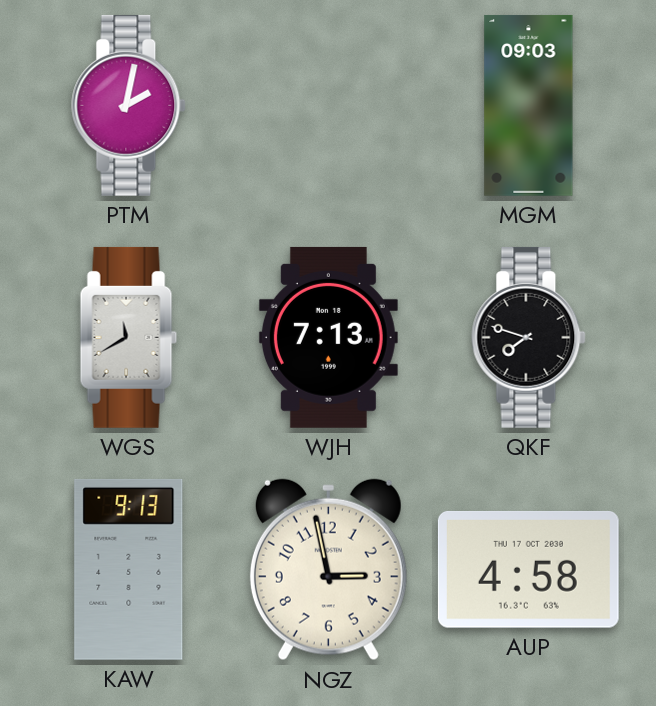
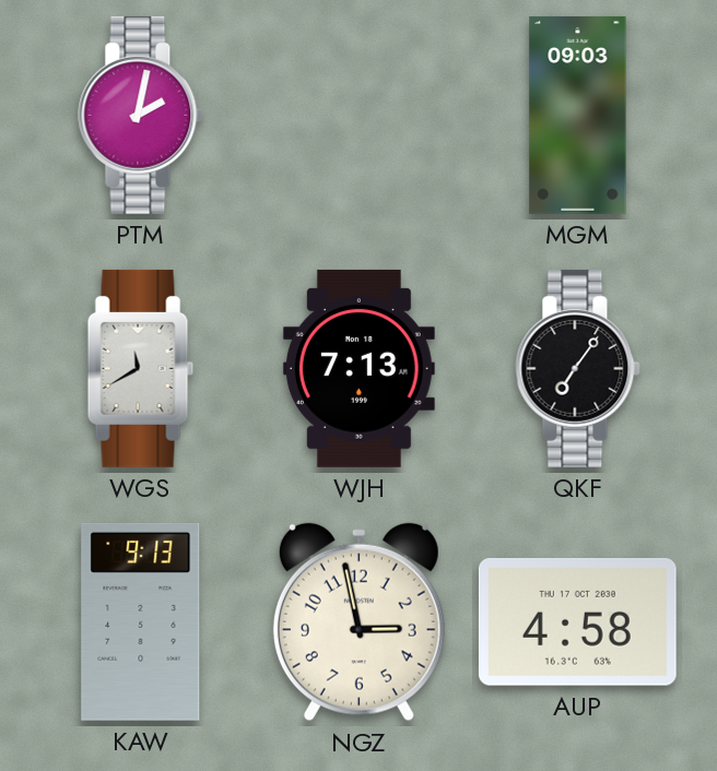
QKF: 7:48 -> 7:06
